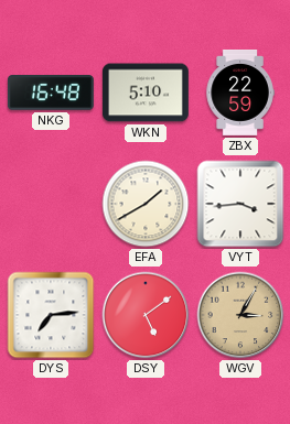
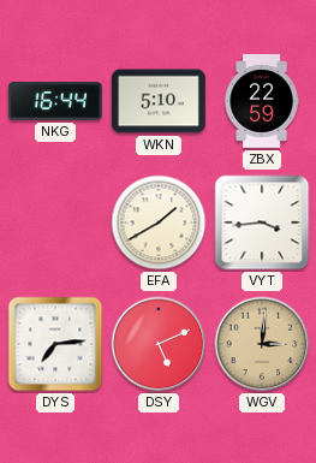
NKG: 16:48 -> 16:44
DSY: 5:09 -> 5:11
WGV: 3:05 -> 3:01
